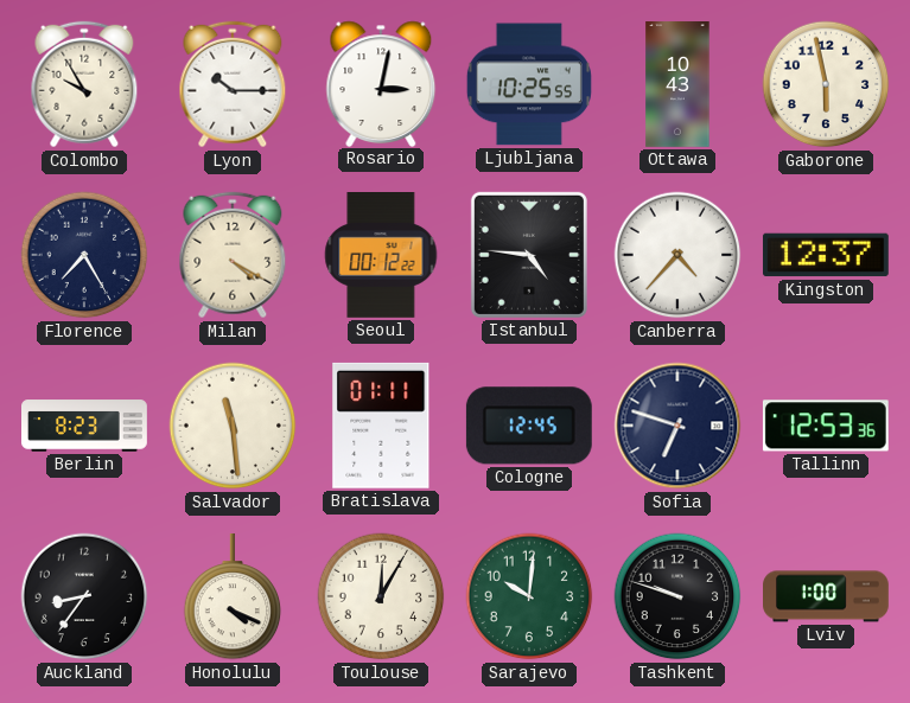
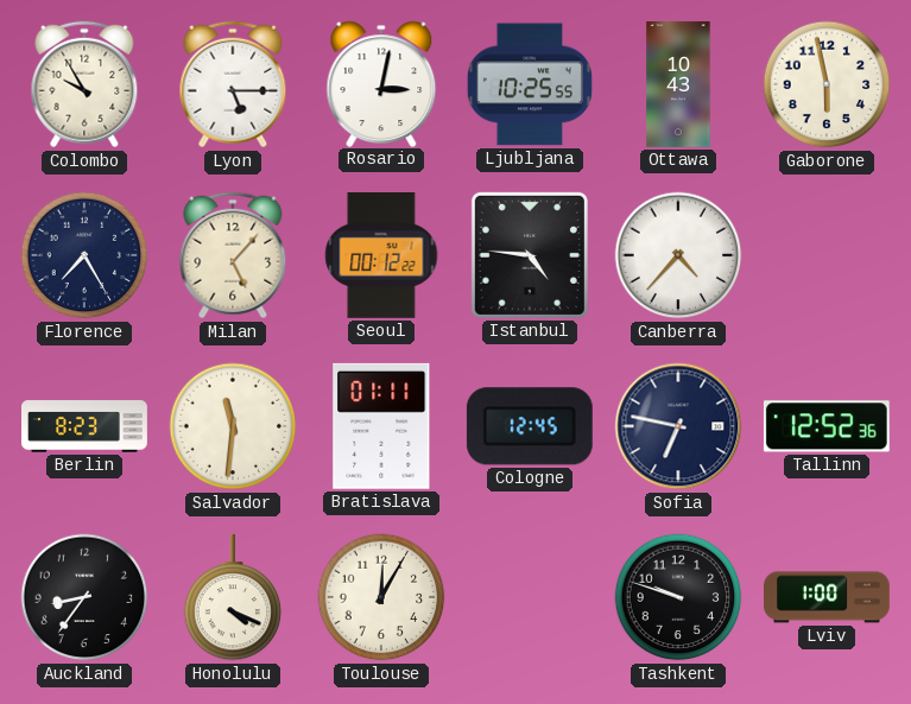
Lyon: 10:15 -> 5:15
Milan: 4:20 -> 5:07
Kingston: 12:37 -> none
Salvador: 11:29 -> 11:31
Sofia: 6:48 -> 6:47
Tallinn: 12:53 -> 12:52
Sarajevo: 10:01 -> none
